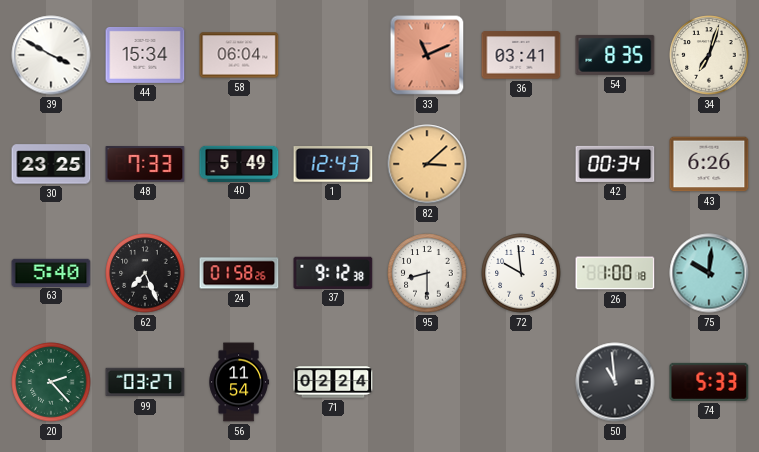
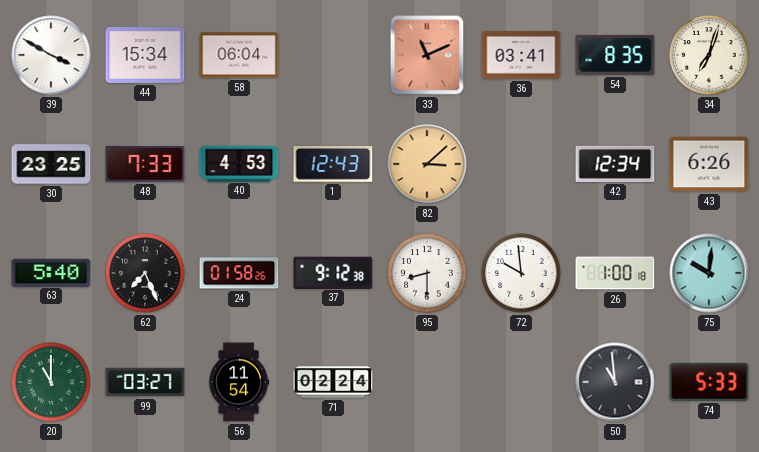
40: 5:49 -> 4:53
42: 00:34 -> 12:34
20: 2:23 -> 11:00
